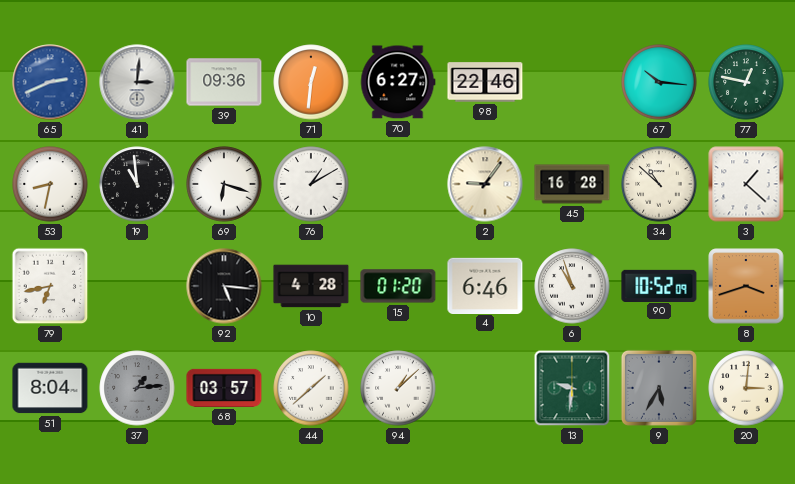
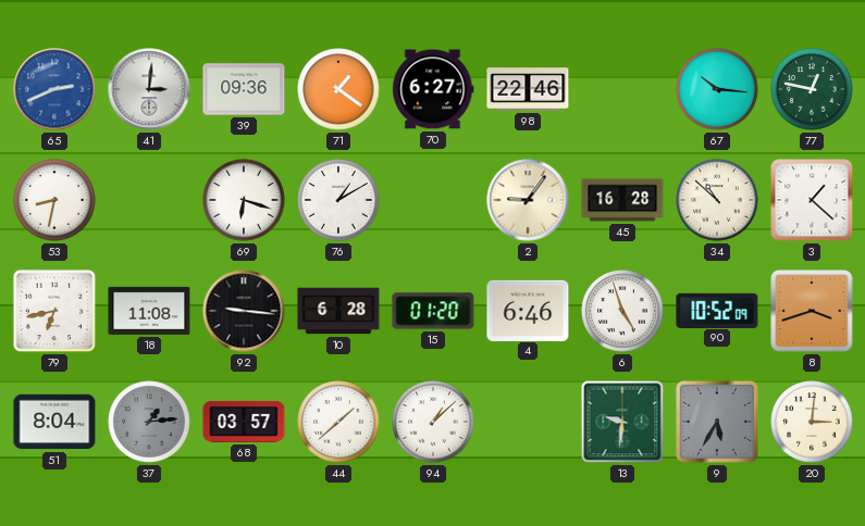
71: 12:31 -> 1:21
19: 10:59 -> none
18: none -> 11:08
92: 5:16 -> 9:16
10: 4:28 -> 6:28
6: 10:57 -> 4:57
